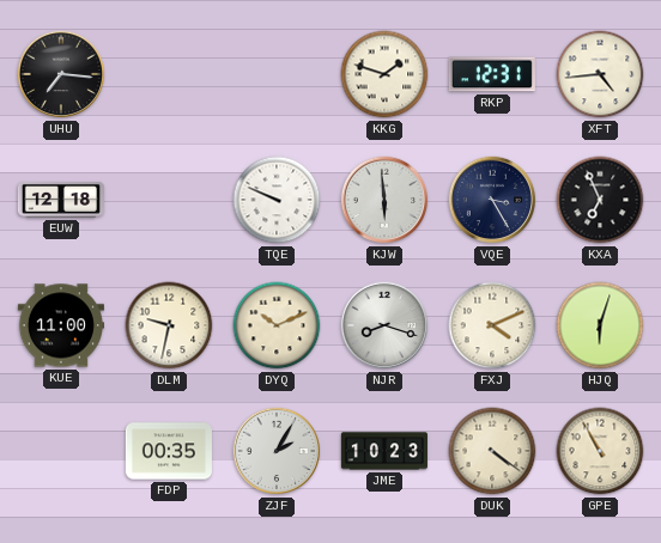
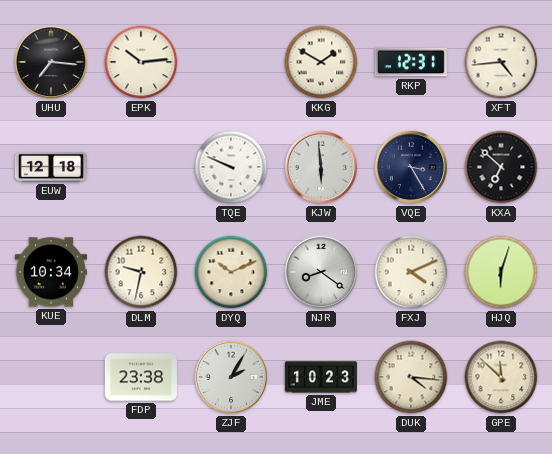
EPK: none -> 10:14
KKG: 1:48 -> 1:50
KXA: 6:56 -> 6:52
KUE: 11:00 -> 10:34
NJR: 8:18 -> 8:21
FDP: 00:35 -> 23:38
DUK: 4:21 -> 4:16
GPE: 10:55 -> 11:52
